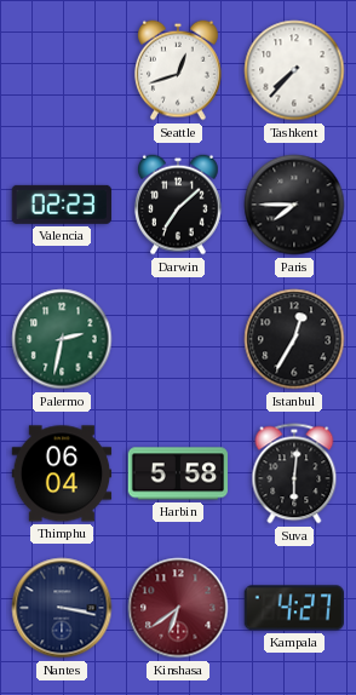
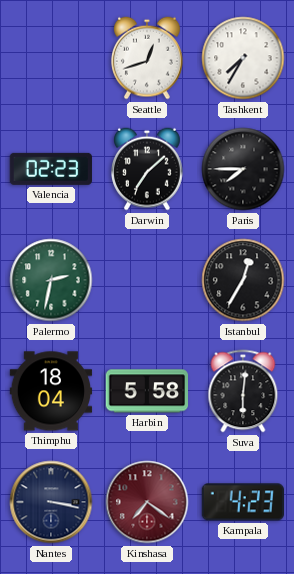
Tashkent: 7:37 -> 7:35
Thimphu: 06:04 -> 18:04
Kinshasa: 6:39 -> 7:21
Kampala: 4:27 -> 4:23
